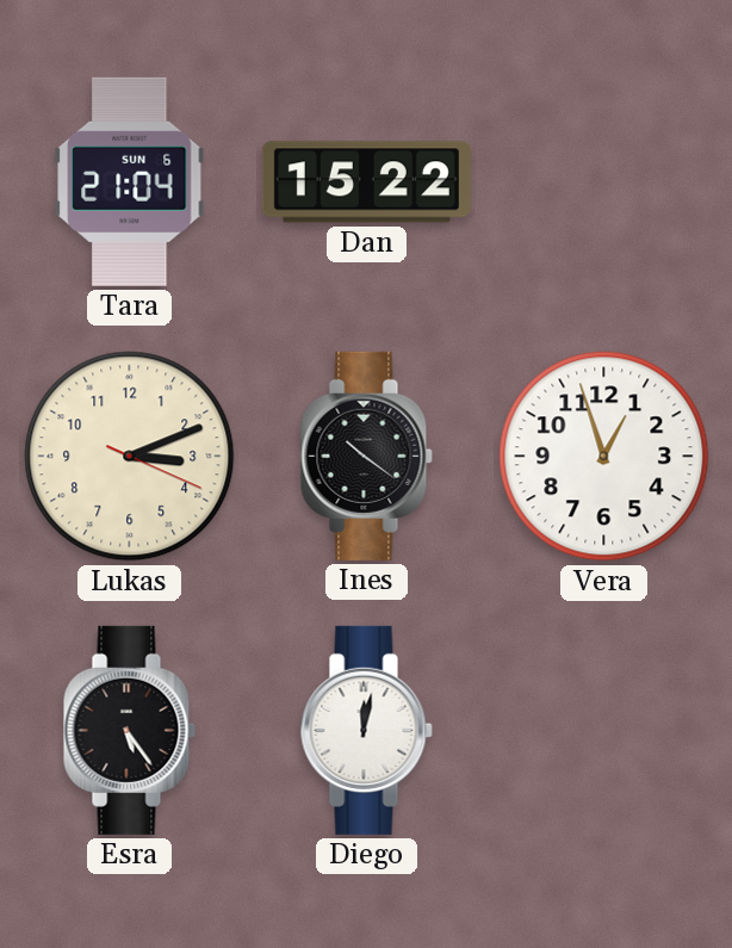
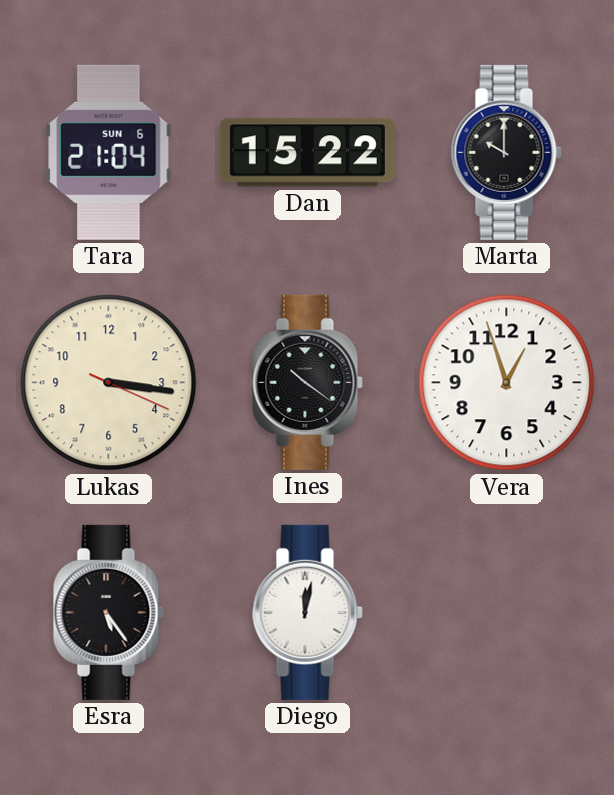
Marta: none -> 10:00
Lukas: 3:11 -> 3:16
